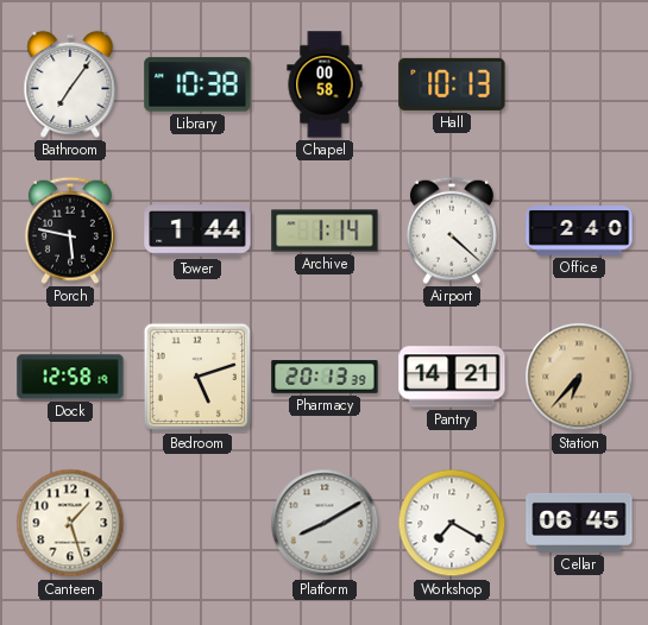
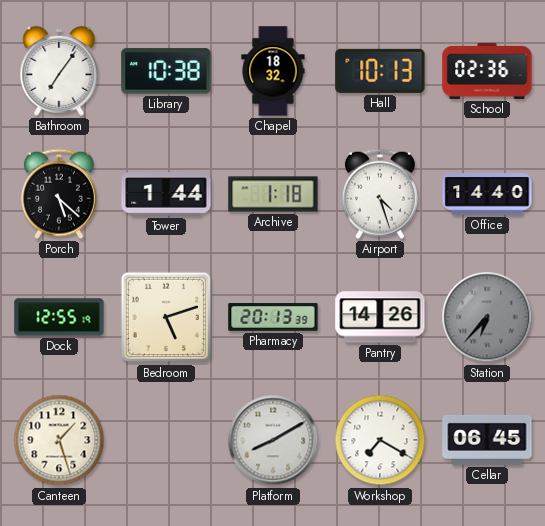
Chapel: 00:58 -> 18:32
School: none -> 02:36
Porch: 5:47 -> 5:22
Archive: 1:14 -> 1:18
Airport: 4:22 -> 4:27
Office: 2:40 -> 14:40
Dock: 12:58 -> 12:55
Pantry: 14:21 -> 14:26
Station dial: champagne -> grey
